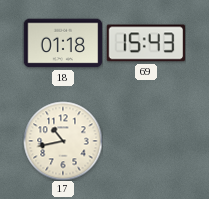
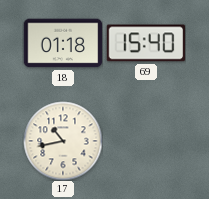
69: 15:43 -> 15:40
